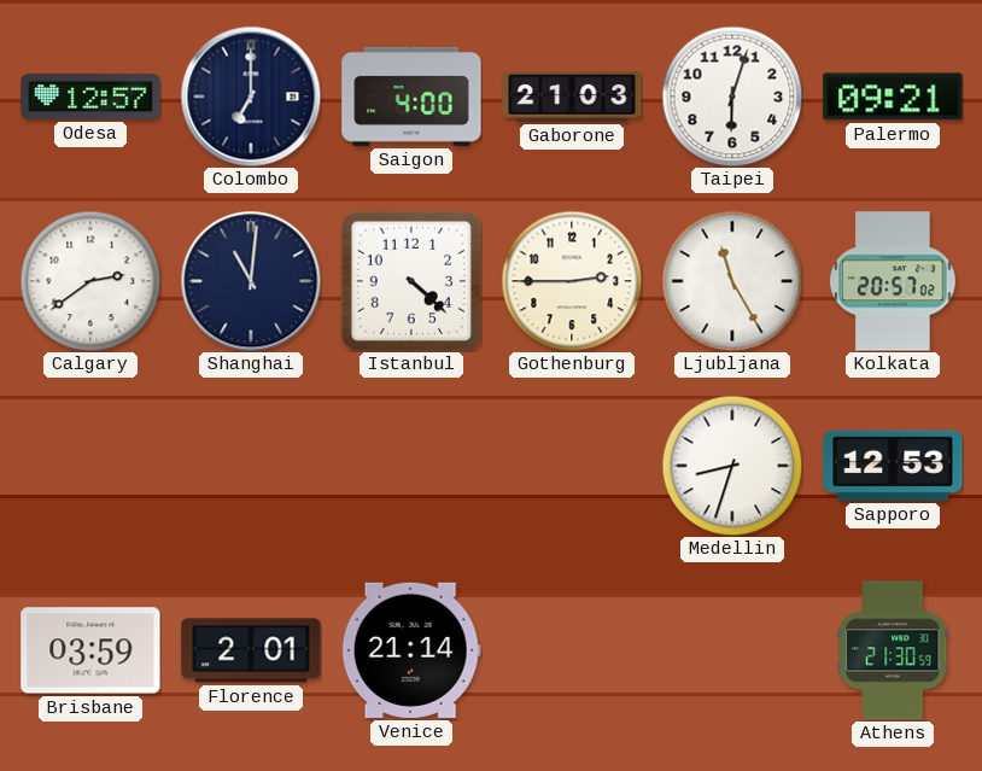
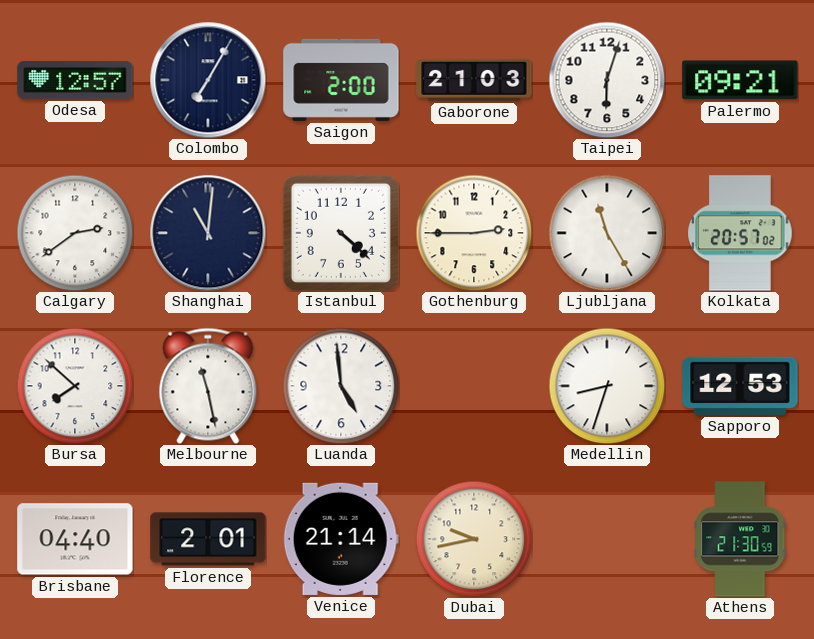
Colombo: 7:00 -> 7:05
Saigon: 4:00 -> 2:00
Bursa: none -> 7:52
Melbourne: none -> 11:28
Luanda: none -> 4:59
Brisbane: 03:59 -> 04:40
Dubai: none -> 9:43
